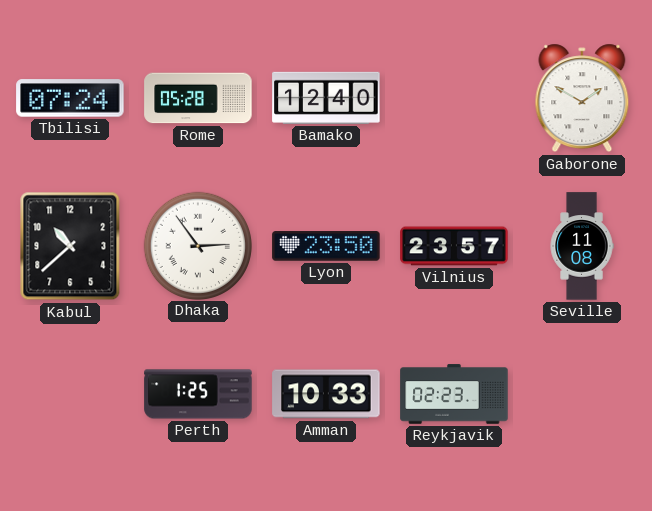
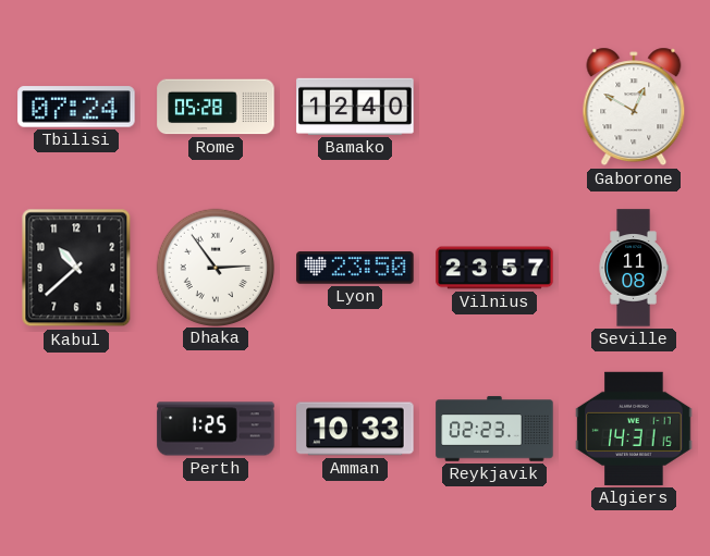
Gaborone: 1:50 -> 12:50
Algiers: none -> 14:31
